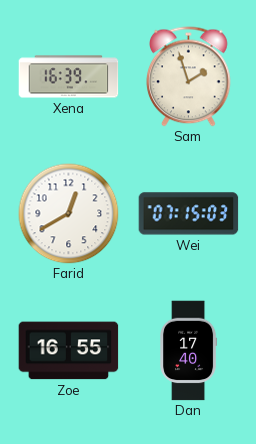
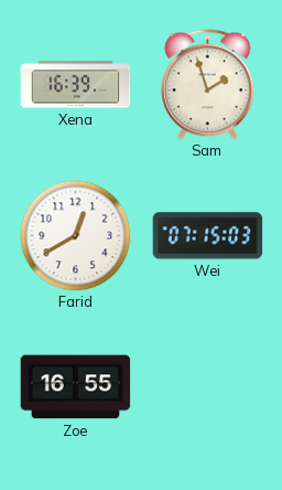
Dan: 17:40 -> none
